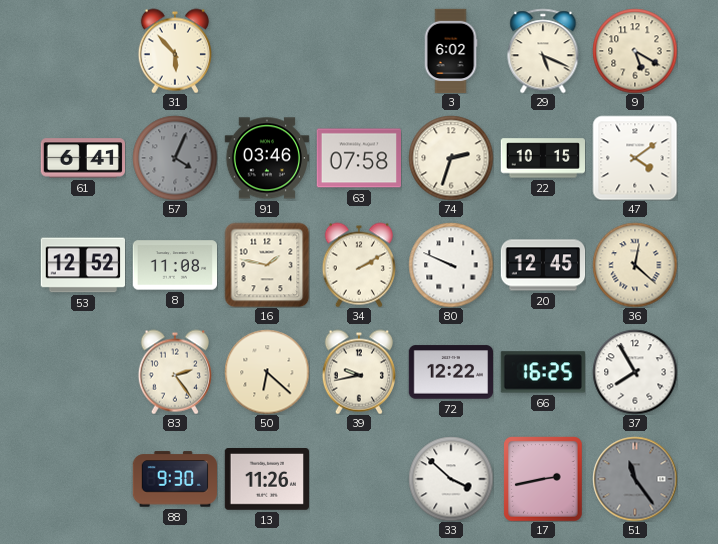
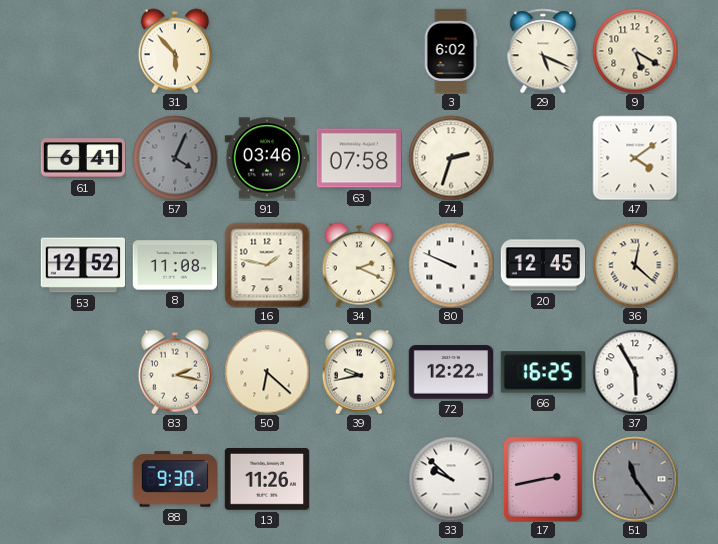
22: 10:15 -> none
34: 2:10 -> 2:19
83: 2:24 -> 2:17
37: 7:55 -> 5:55
33: 3:52 -> 9:52
